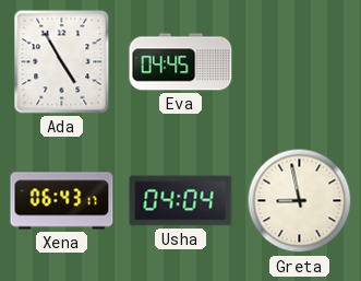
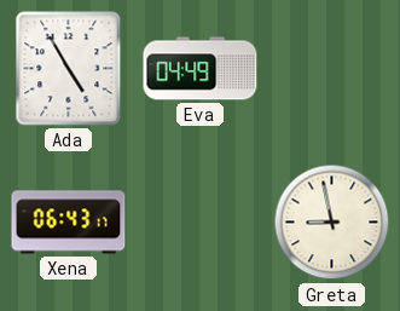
Eva: 04:45 -> 04:49
Usha: 04:04 -> none
